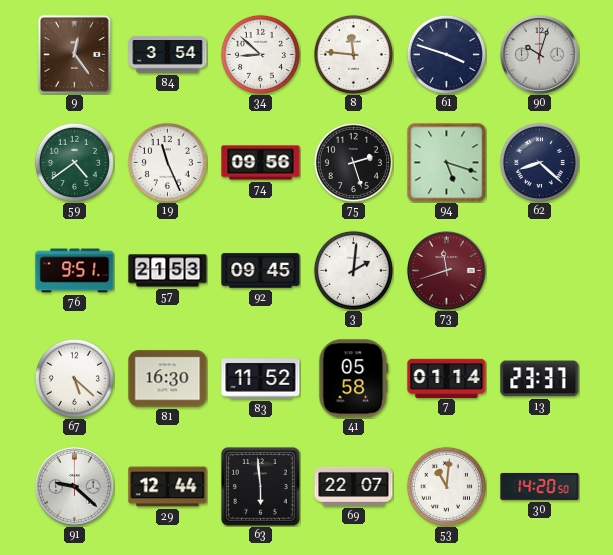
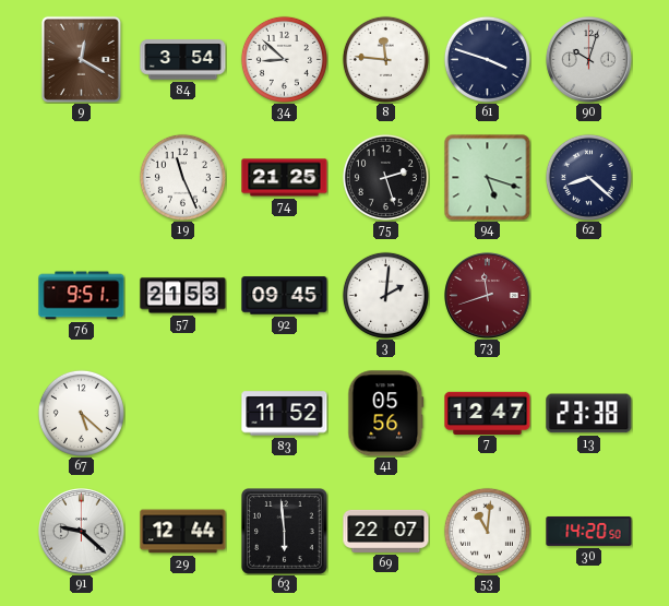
9: 12:24 -> 12:20
59: 4:39 -> none
74: 09:56 -> 21:25
81: 16:30 -> none
41: 05:58 -> 05:56
7: 01:14 -> 12:47
13: 23:37 -> 23:38
